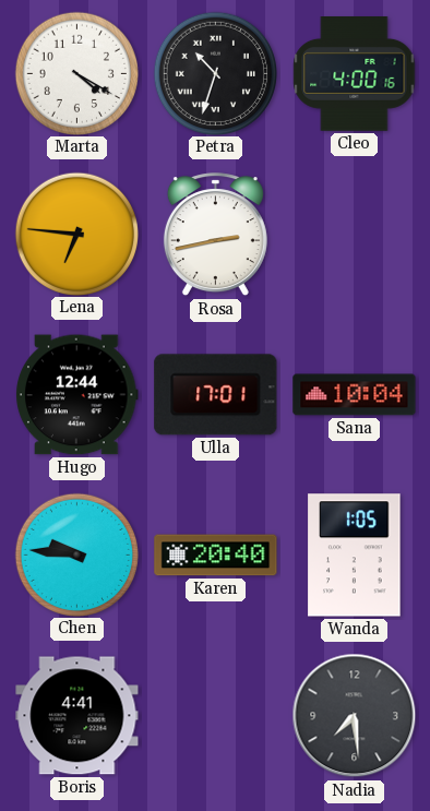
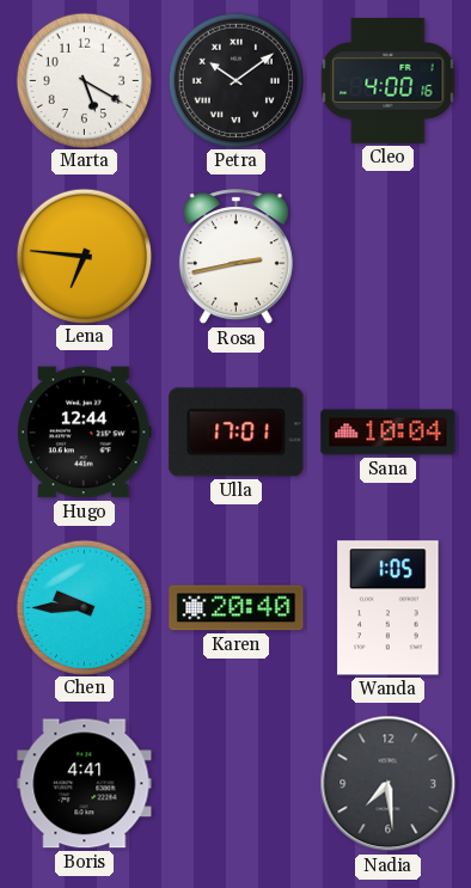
Marta: 4:20 -> 5:20
Petra: 10:33 -> 10:09
Chen: 9:46 -> 9:45
